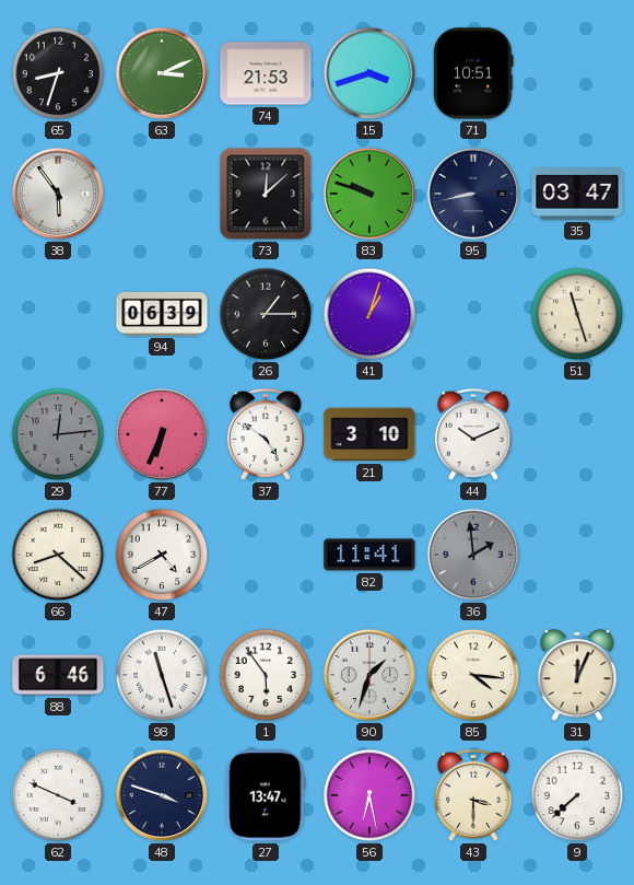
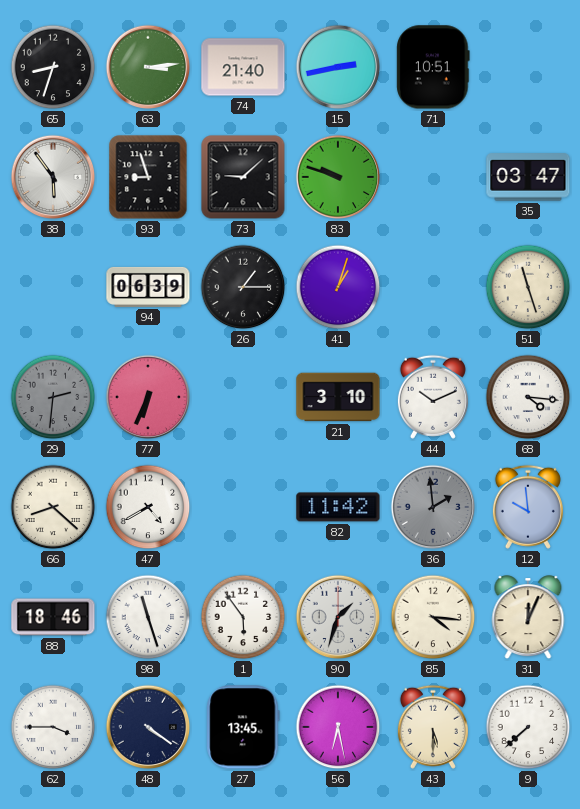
63: 3:11 -> 3:14
74: 21:53 -> 21:40
15: 3:42 -> 2:43
93: none -> 8:57
73: 12:08 -> 9:08
95: 8:43 -> none
29: 12:14 -> 2:31
37: 4:51 -> none
68: none -> 4:16
82: 11:41 -> 11:42
12: none -> 9:59
88: 6:46 -> 18:46
62: 3:49 -> 3:45
48: 3:48 -> 4:21
27: 13:47 -> 13:45
43: 3:30 -> 5:30
